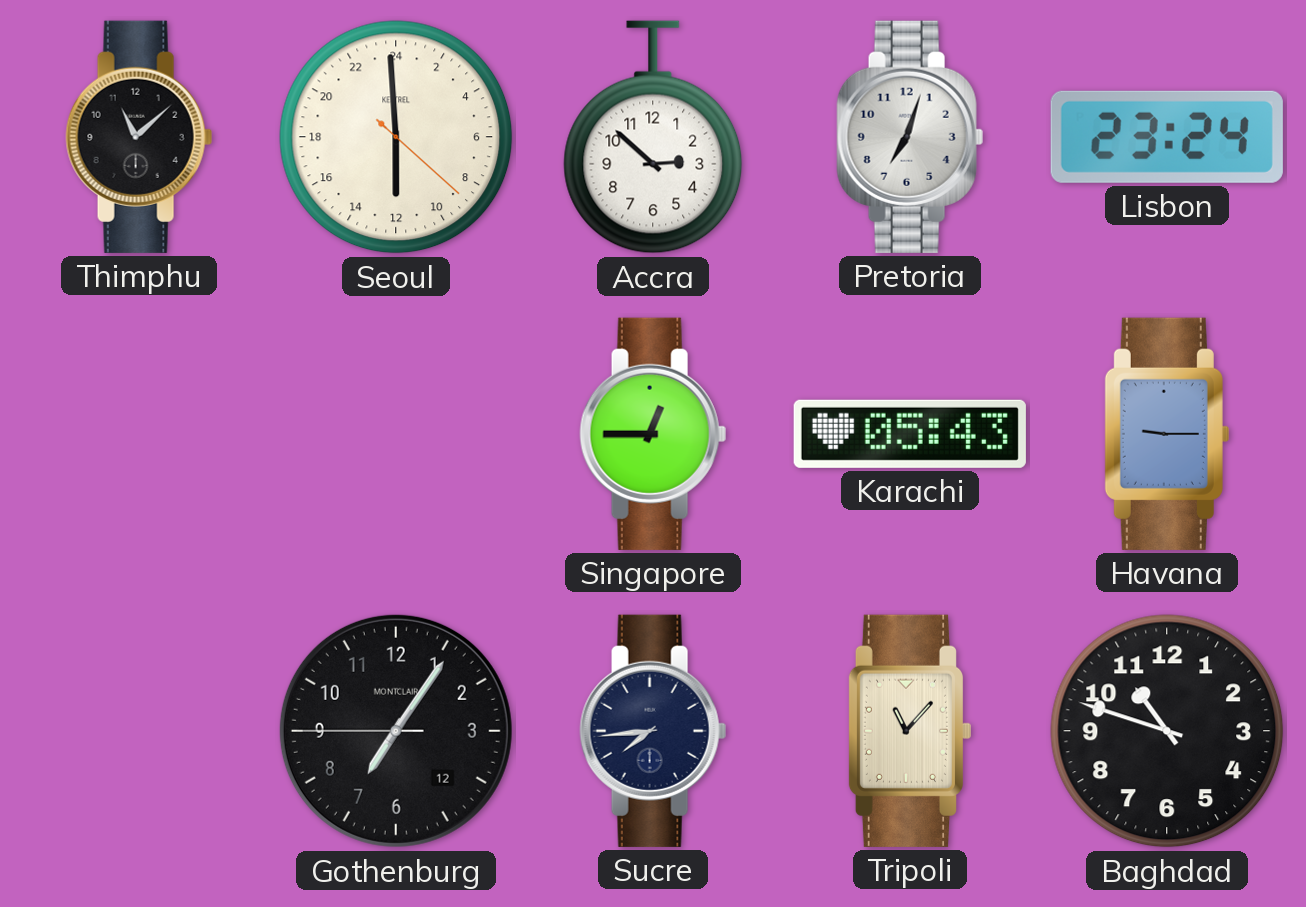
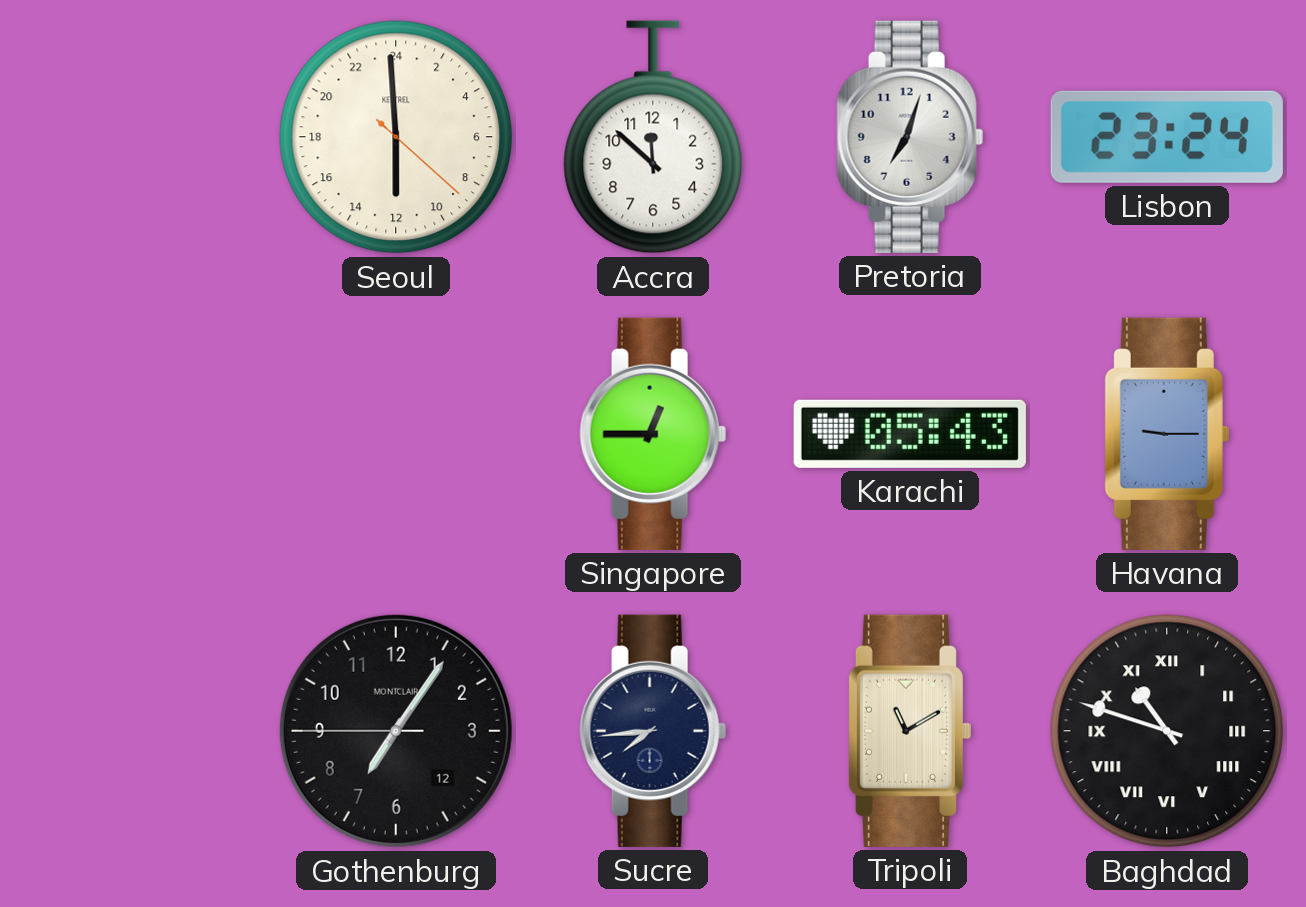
Thimphu: 11:08 -> none
Accra: 2:52 -> 11:52
Tripoli: 11:07 -> 11:10
Baghdad numerals: Arabic -> Roman
